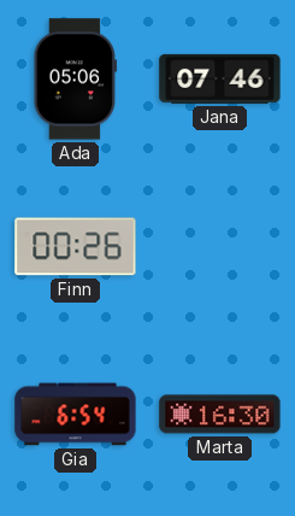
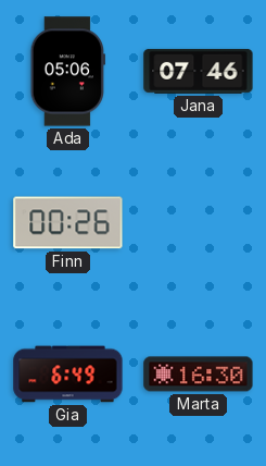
Gia: 6:54 -> 6:49
